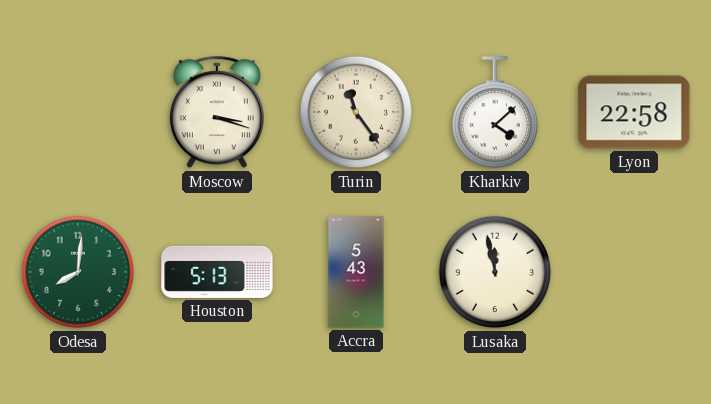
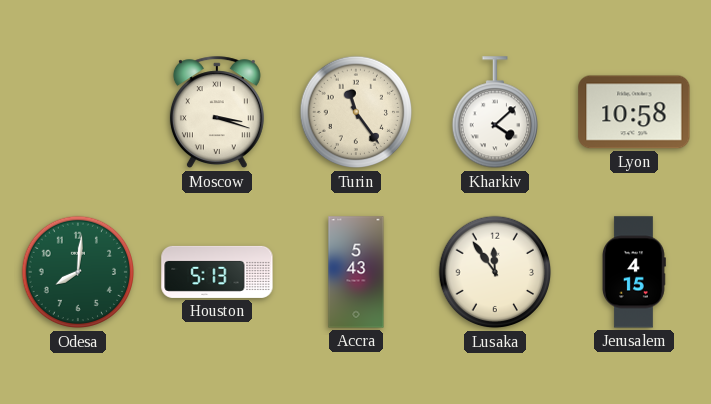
Lyon: 22:58 -> 10:58
Lusaka: 11:58 -> 11:54
Jerusalem: none -> 4:15
